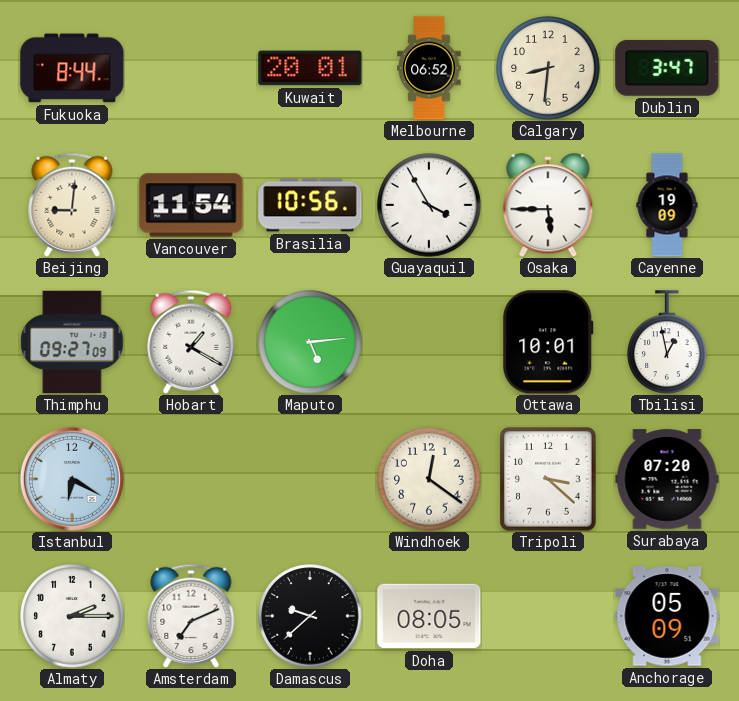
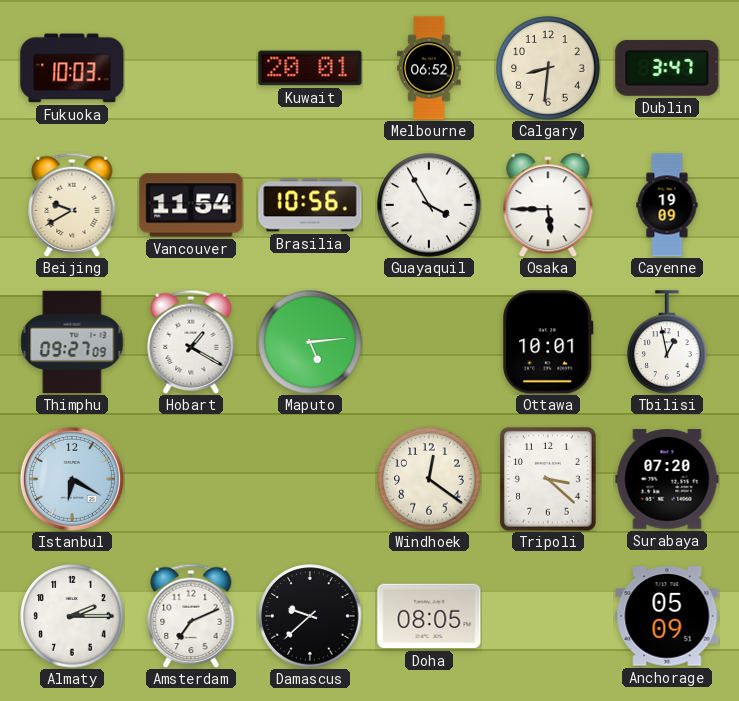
Fukuoka: 8:44 -> 10:03
Beijing: 9:01 -> 9:40
